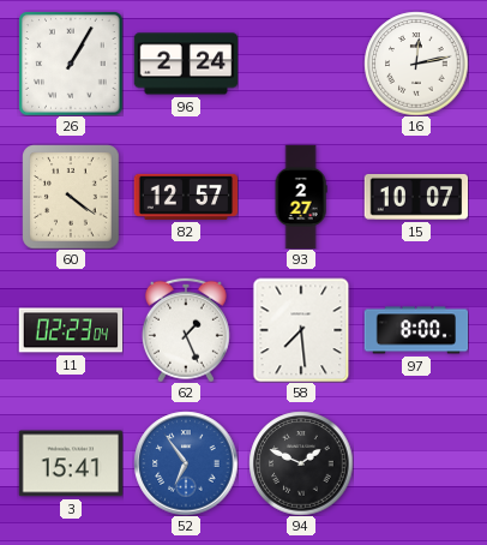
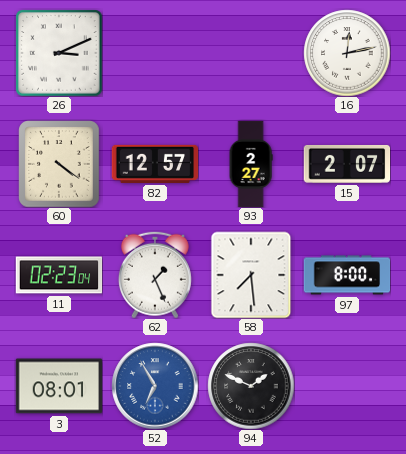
26: 1:05 -> 3:11
96: 2:24 -> none
15: 10:07 -> 2:07
3: 15:41 -> 08:01
52: 6:54 -> 6:55
